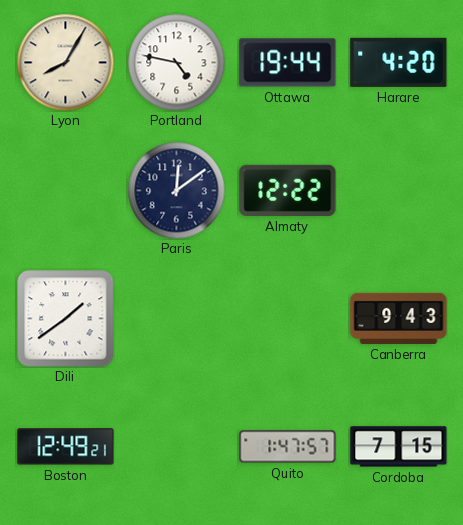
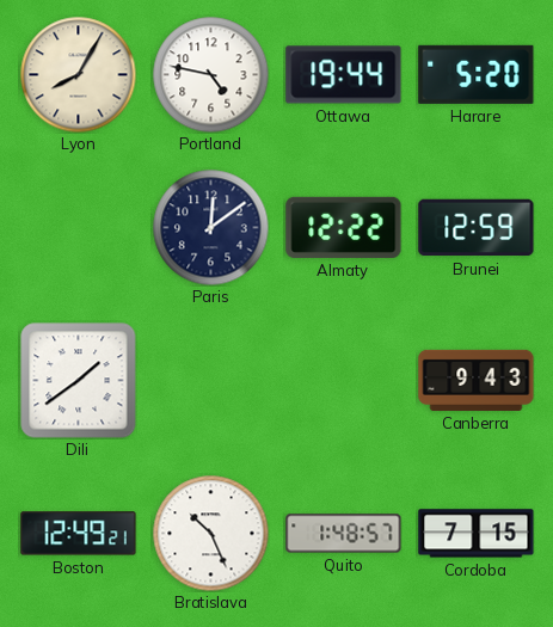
Harare: 4:20 -> 5:20
Brunei: none -> 12:59
Bratislava: none -> 10:26
Quito: 1:47 -> 1:48
